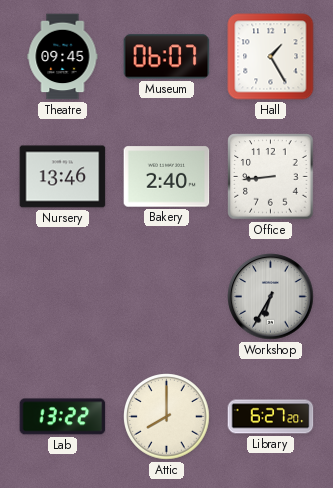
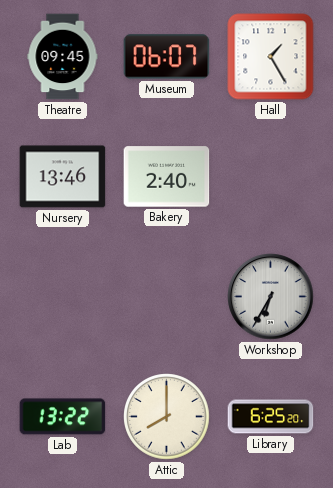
Office: 8:44 -> none
Library: 6:27 -> 6:25
